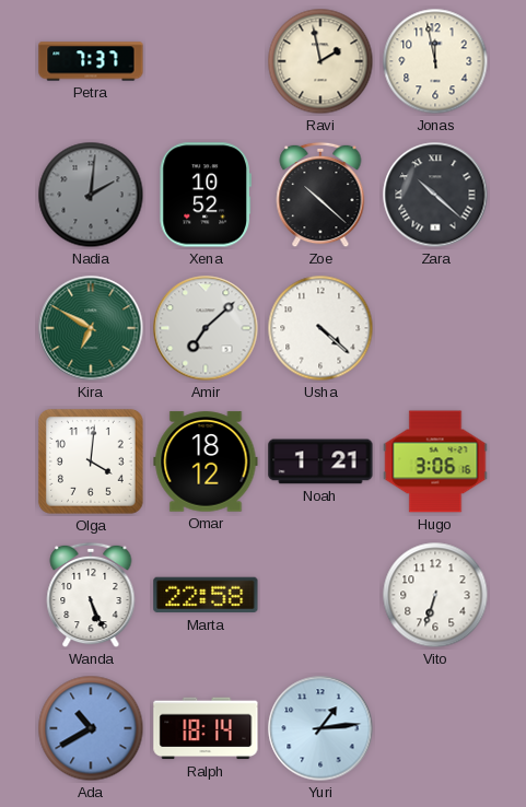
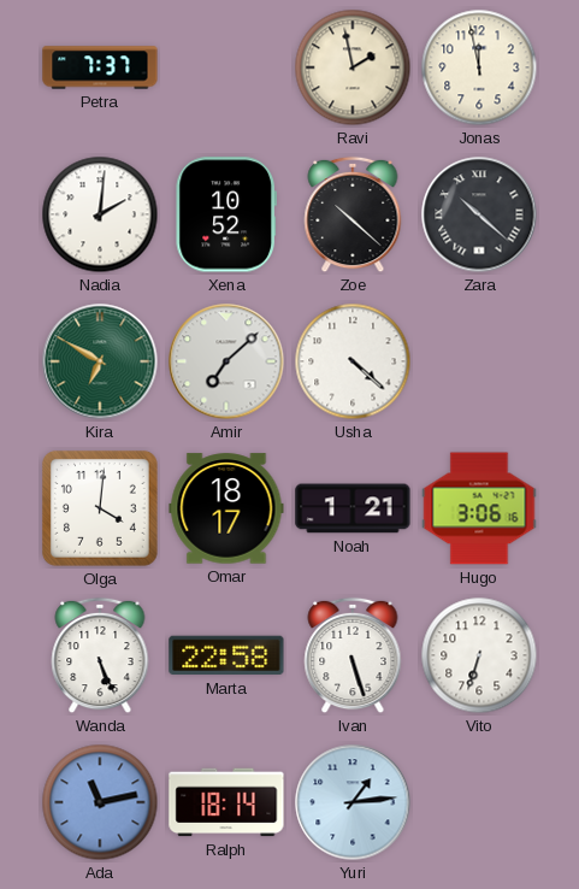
Nadia dial: grey -> white
Omar: 18:12 -> 18:17
Ivan: none -> 5:27
Ada: 10:40 -> 11:13
